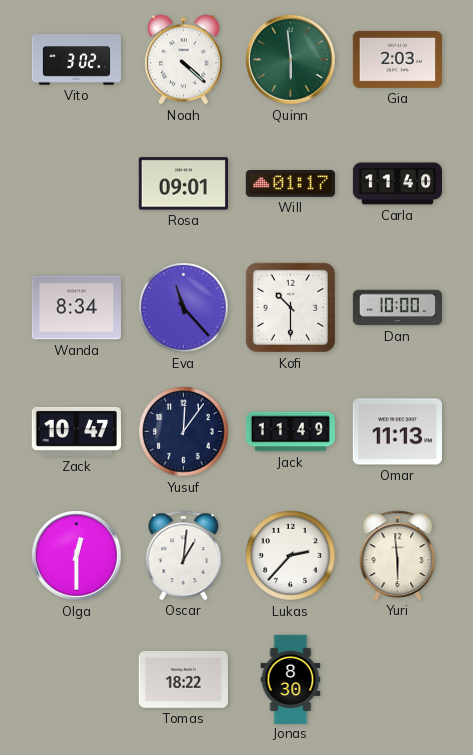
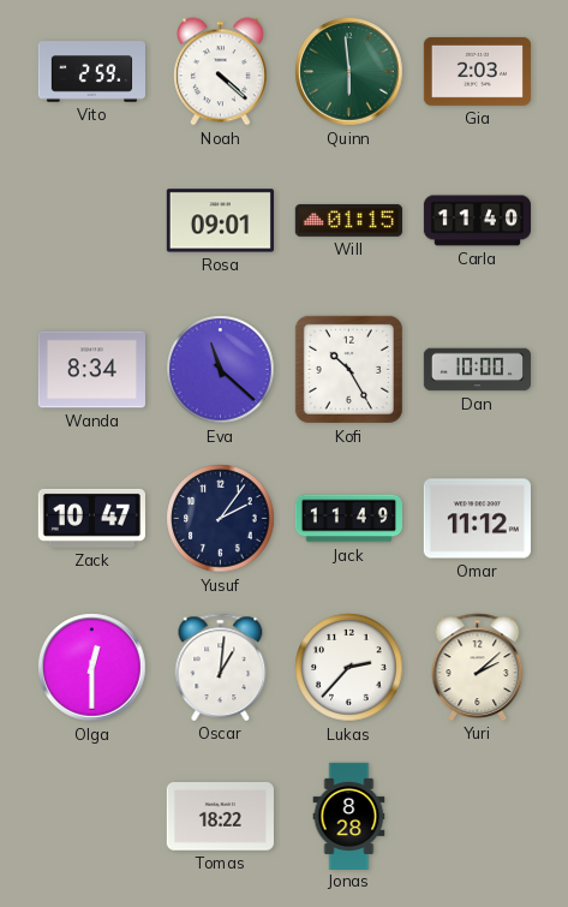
Vito: 3:02 -> 2:59
Will: 01:17 -> 01:15
Eva: 11:23 -> 11:22
Kofi: 10:30 -> 10:25
Yusuf: 12:06 -> 2:06
Omar: 11:13 -> 11:12
Yuri: 5:59 -> 2:08
Jonas: 8:30 -> 8:28
